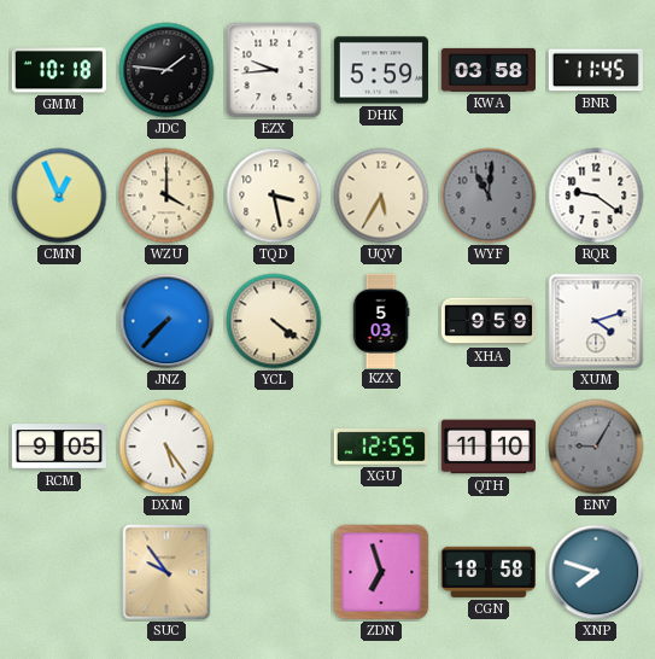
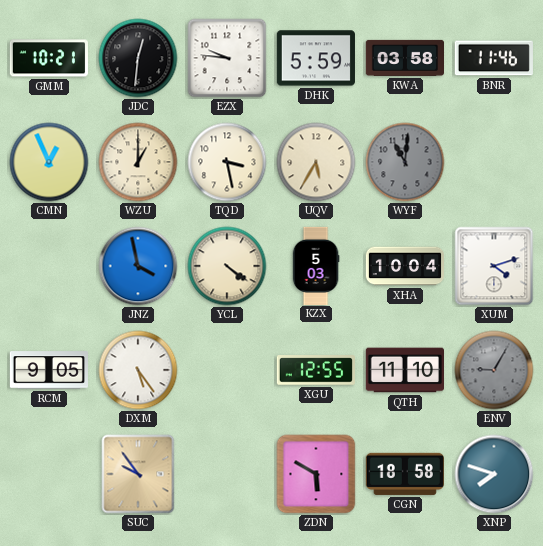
GMM: 10:18 -> 10:21
JDC: 1:46 -> 12:31
EZX: 9:44 -> 9:46
BNR: 11:45 -> 11:46
WZU: 4:00 -> 1:00
RQR: 9:21 -> none
JNZ: 7:37 -> 3:58
XHA: 9:59 -> 10:04
ZDN: 6:57 -> 5:50
